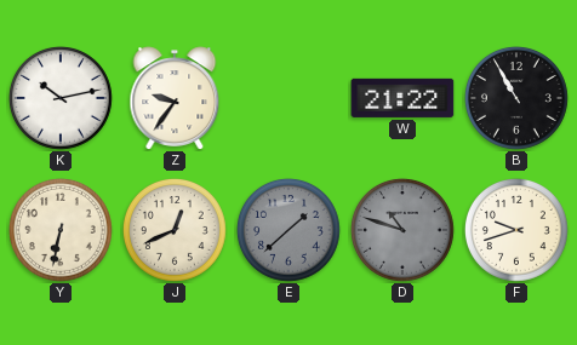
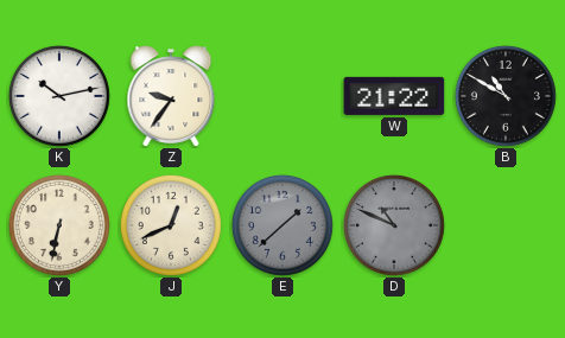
B: 10:55 -> 10:50
D: 10:48 -> 10:49
F: 9:42 -> none
